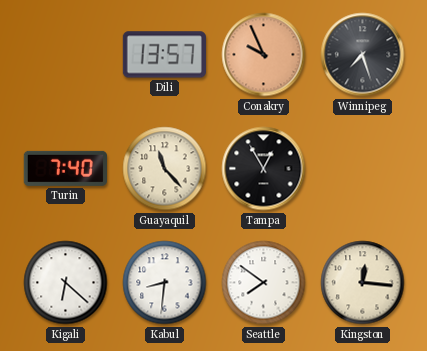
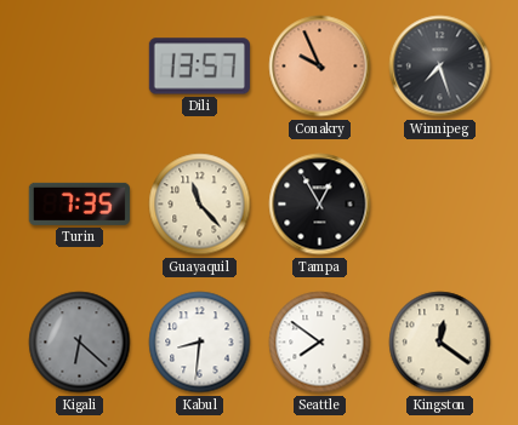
Turin: 7:40 -> 7:35
Kigali dial: white -> grey
Kingston: 12:16 -> 12:21
